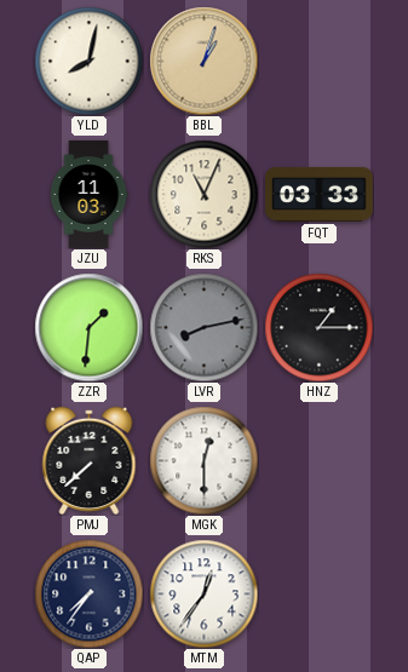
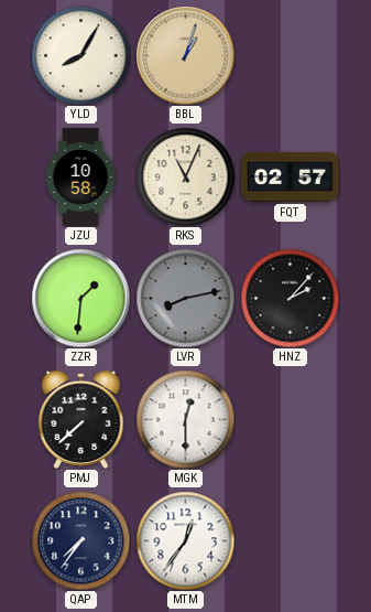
YLD: 8:02 -> 8:05
JZU: 11:03 -> 10:58
FQT: 03:33 -> 02:57
HNZ: 1:15 -> 2:07
